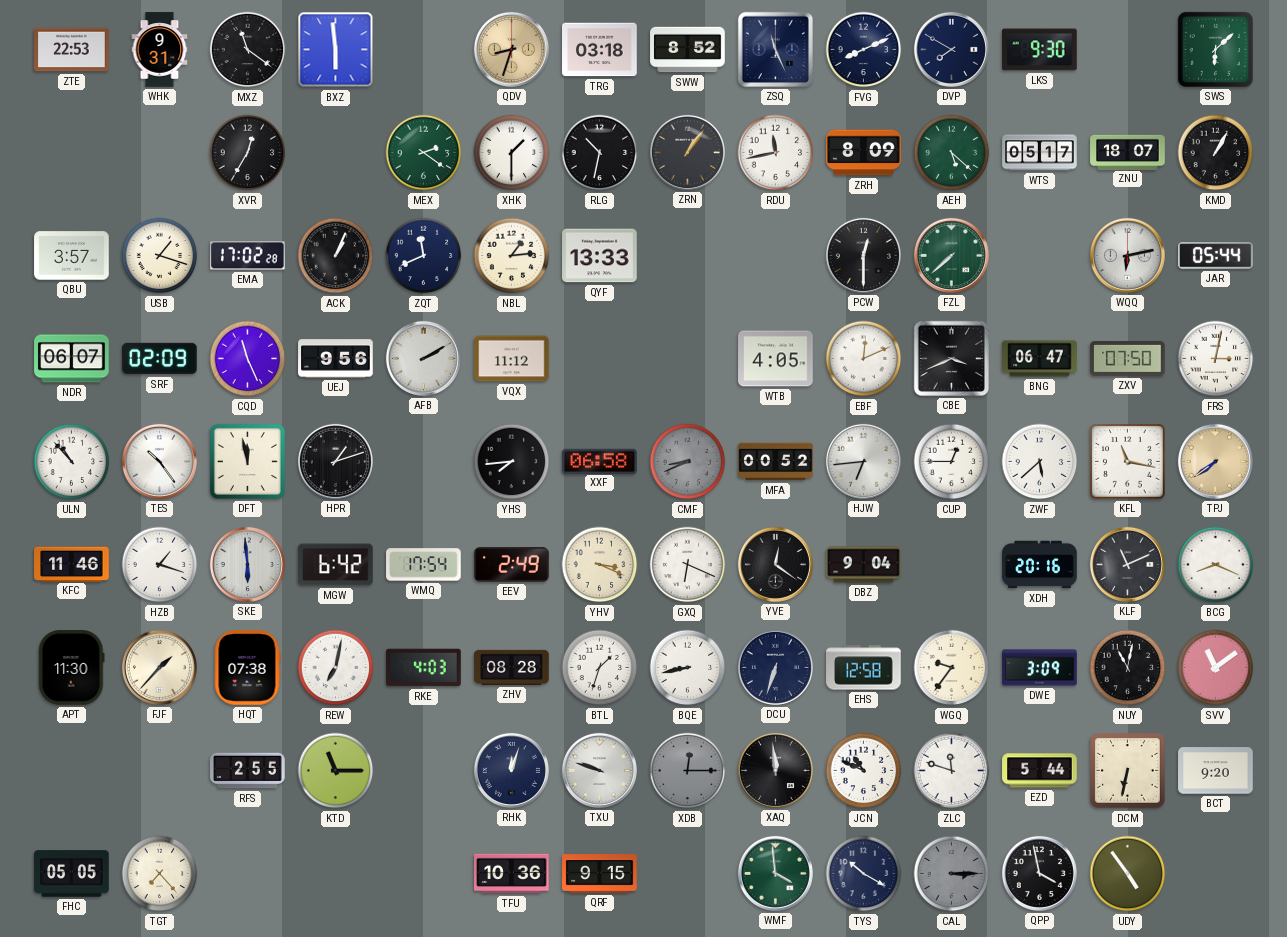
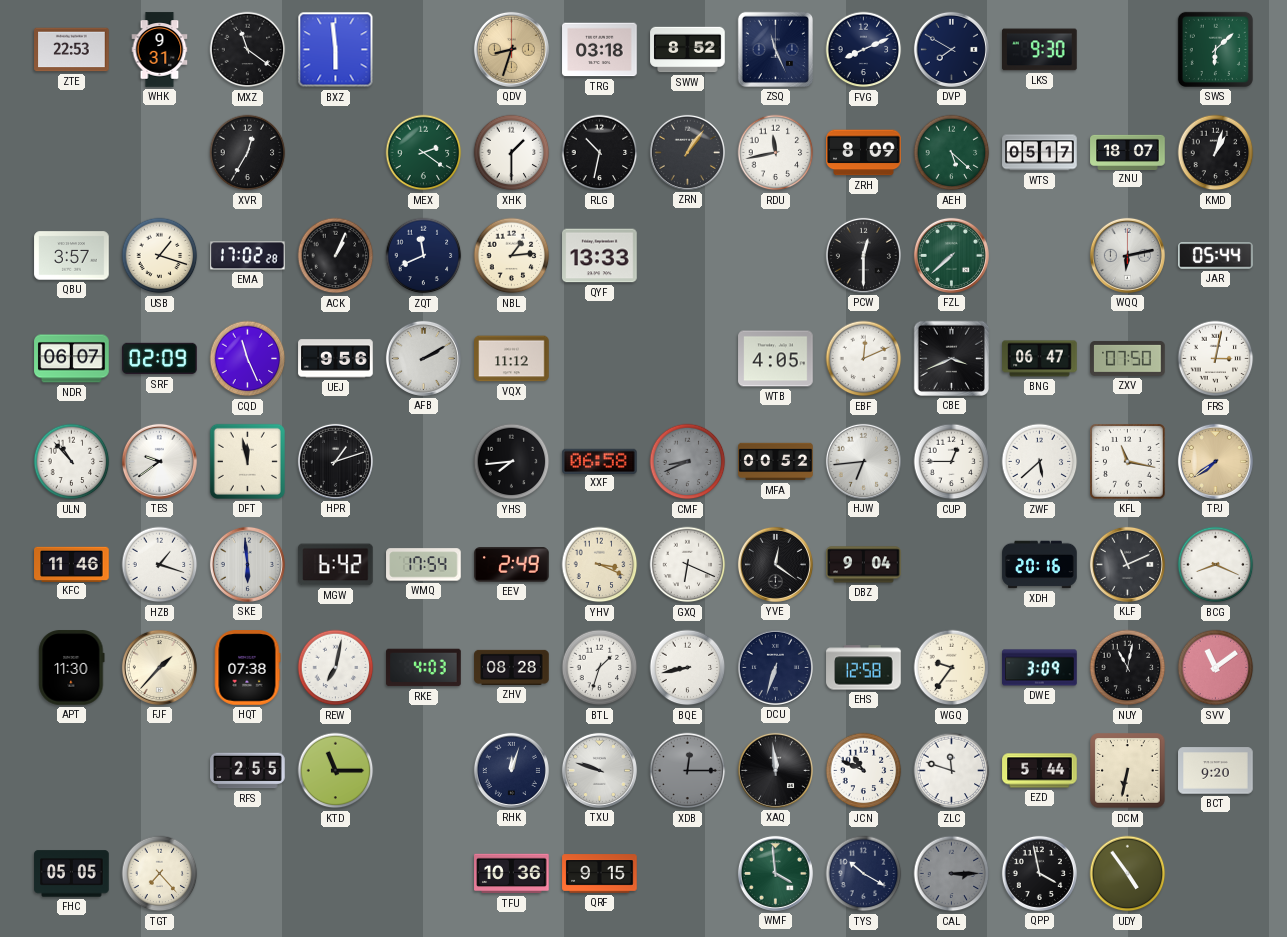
KMD: 1:05 -> 1:03
TES: 10:24 -> 9:39
